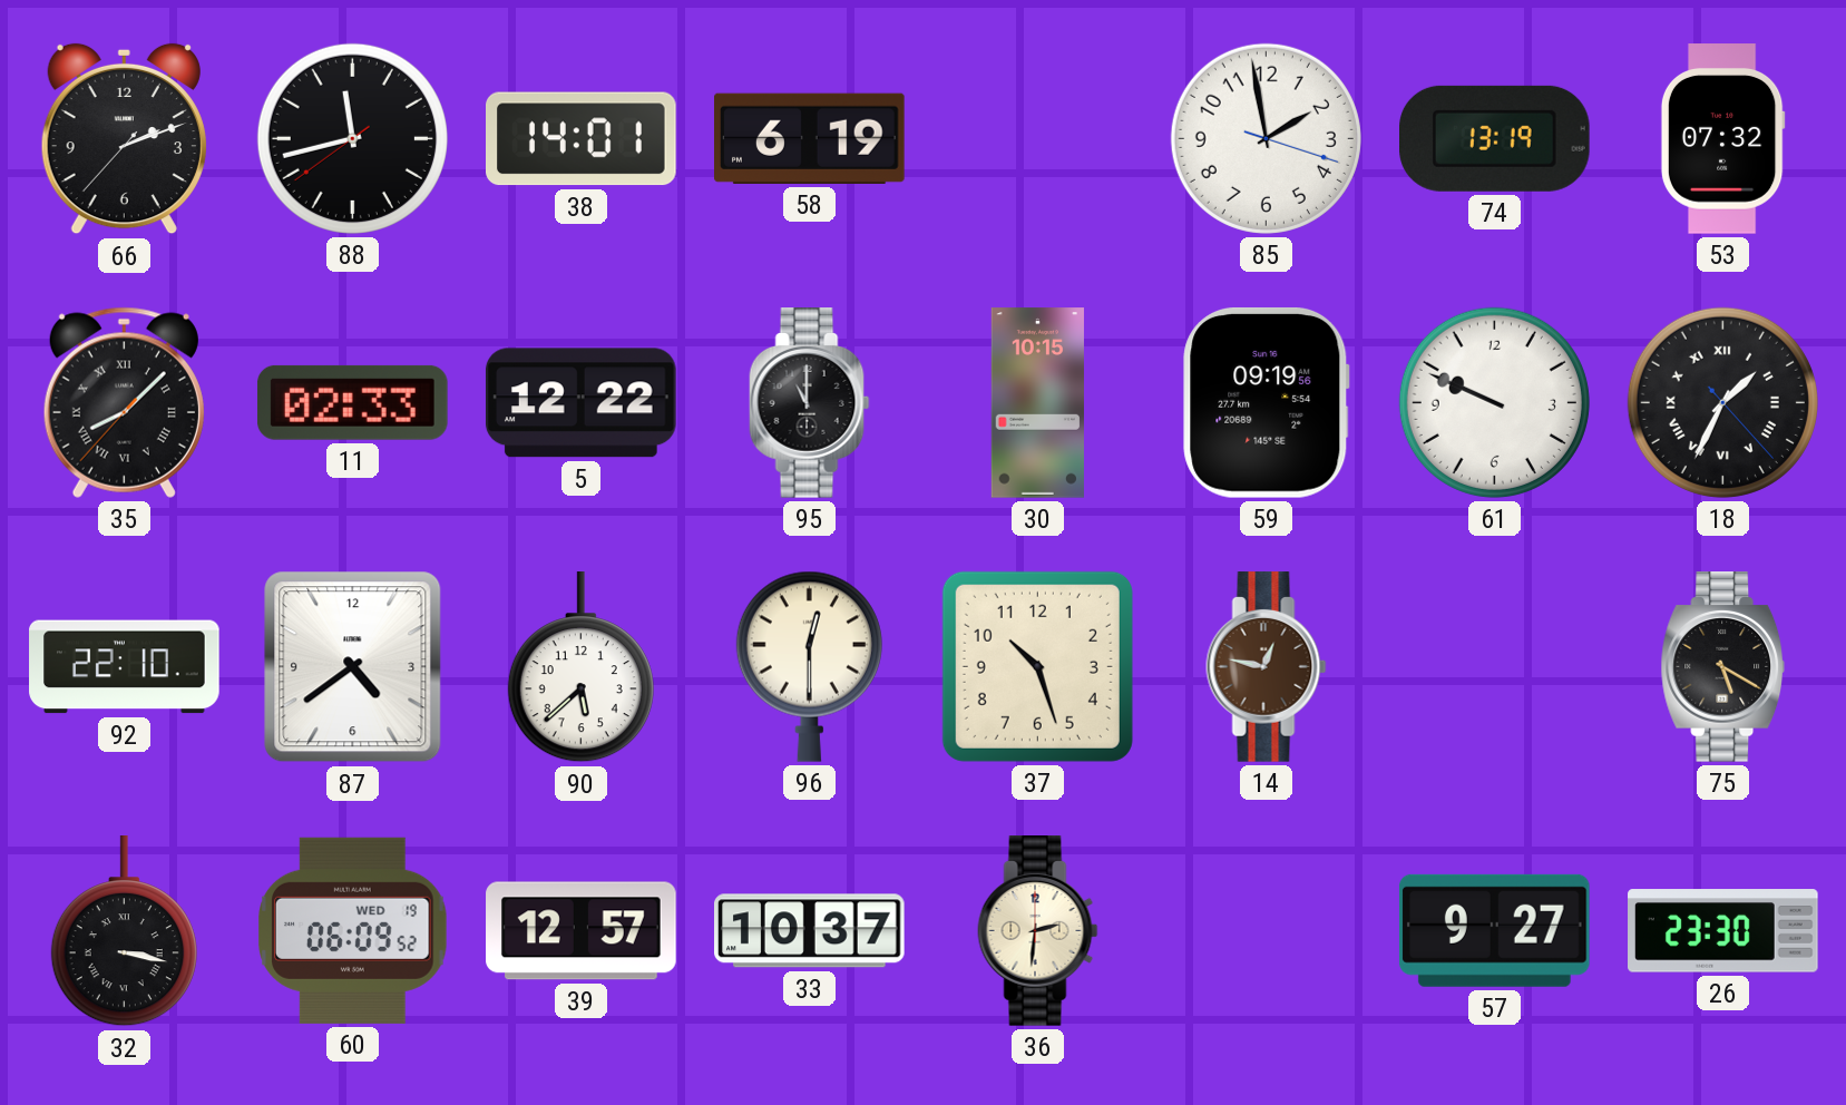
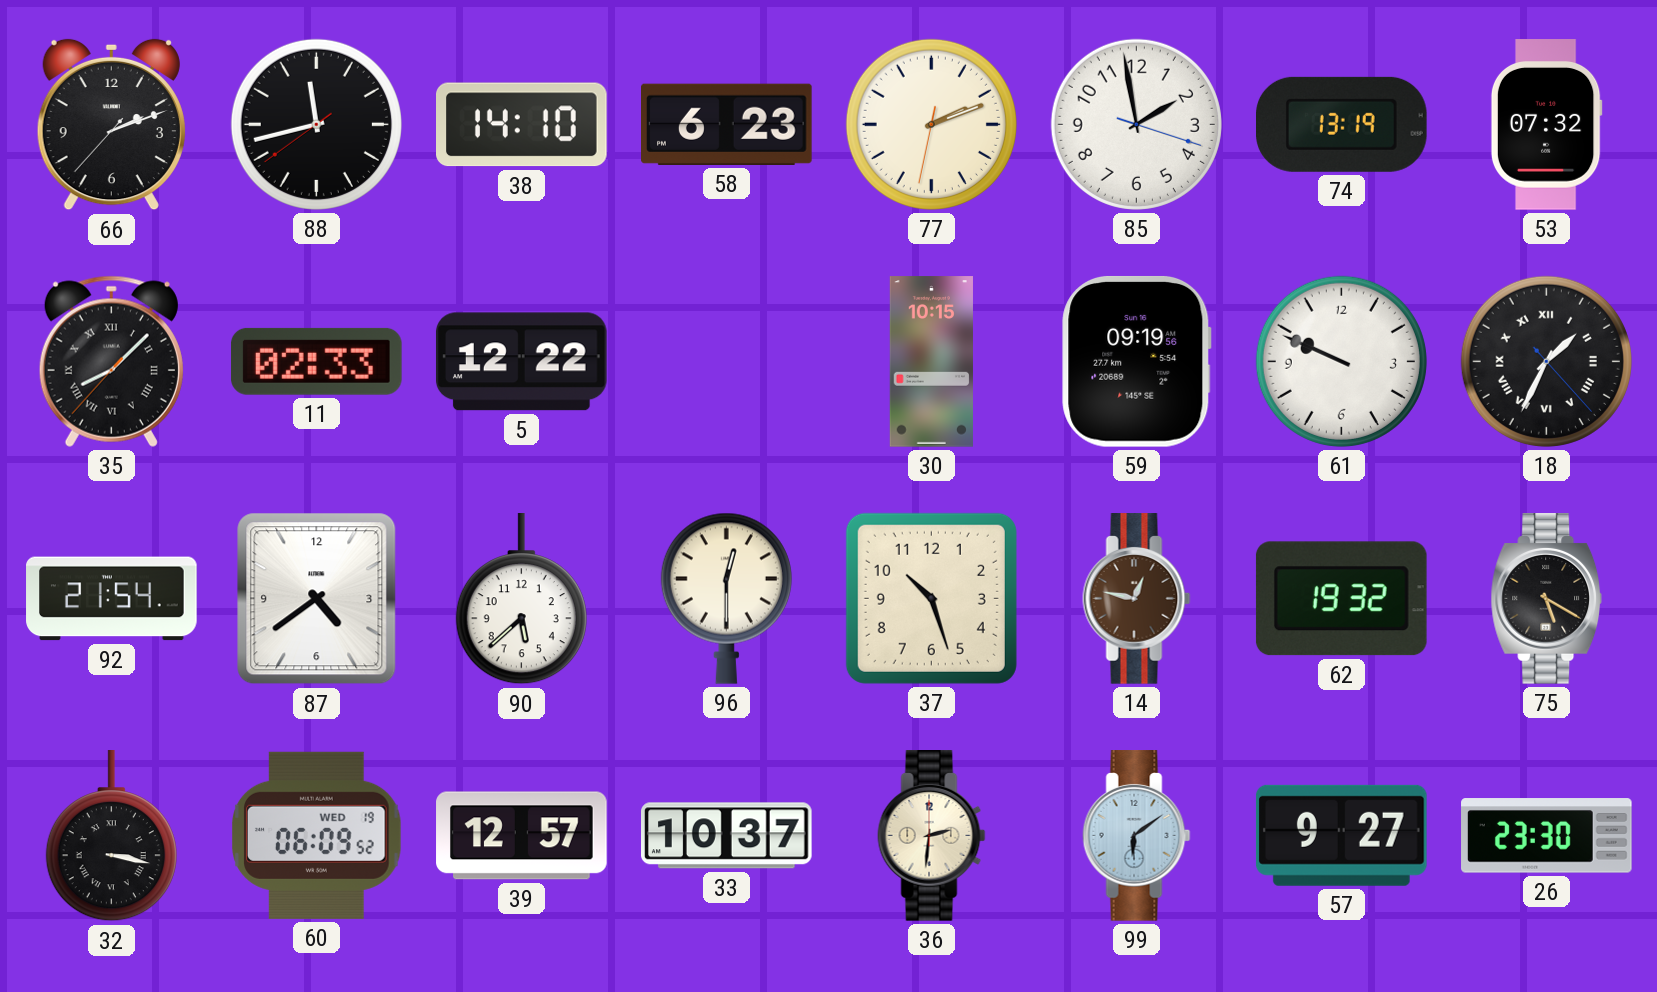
38: 14:01 -> 14:10
58: 6:19 -> 6:23
77: none -> 2:11
95: 11:00 -> none
92: 22:10 -> 21:54
62: none -> 19:32
99: none -> 6:09
